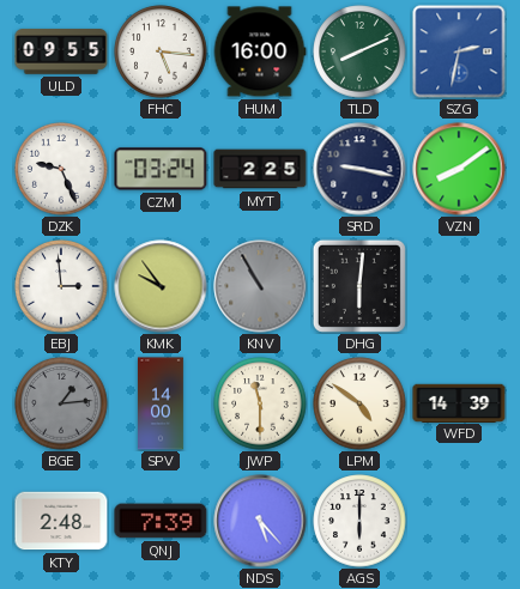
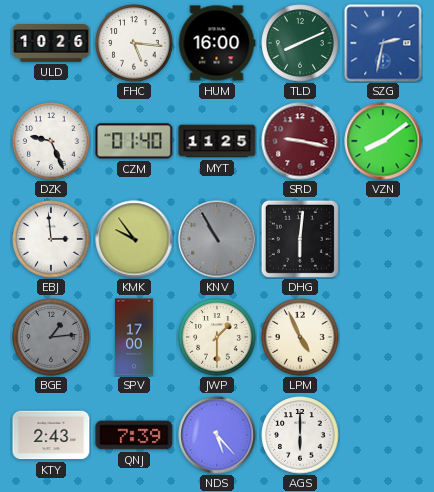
ULD: 09:55 -> 10:26
CZM: 03:24 -> 01:40
MYT: 2:25 -> 11:25
SRD dial: navy -> burgundy
SPV: 14:00 -> 17:00
JWP: 11:30 -> 1:30
LPM: 4:51 -> 4:56
WFD: 14:39 -> none
KTY: 2:48 -> 2:43
